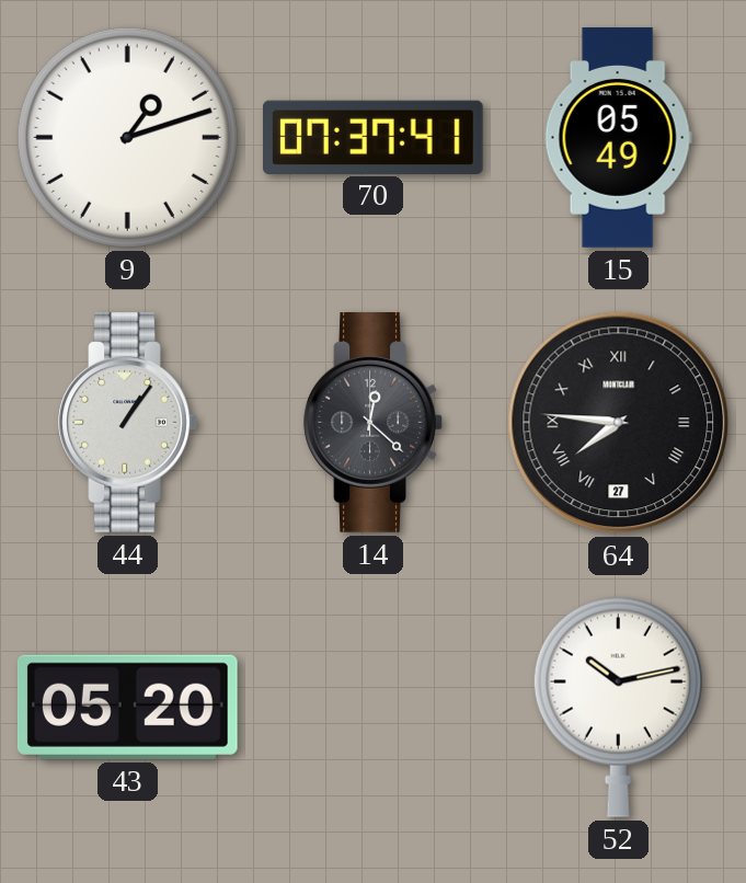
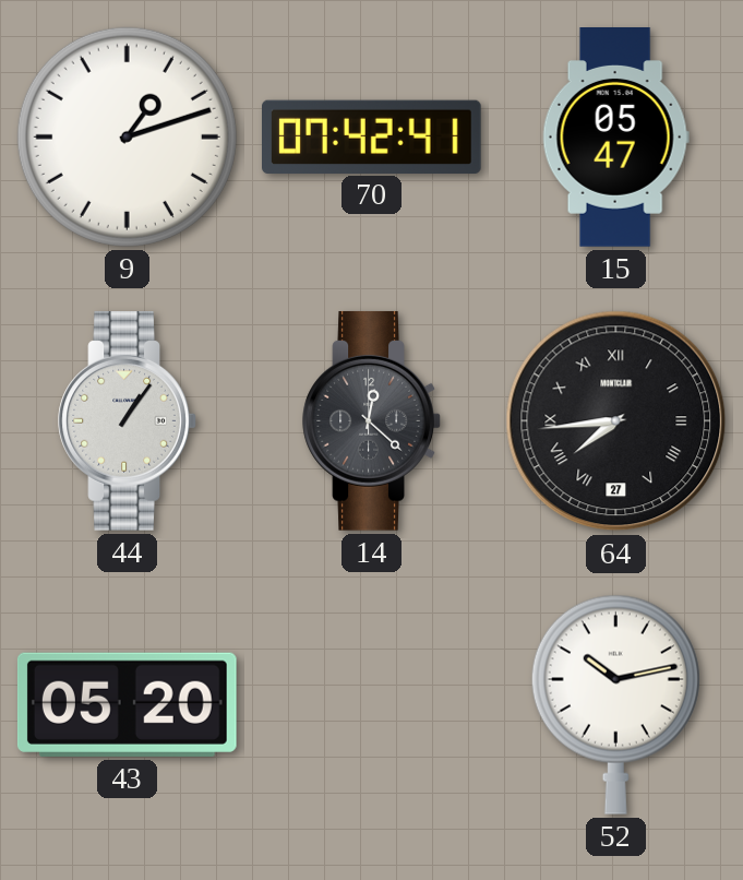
70: 07:37 -> 07:42
15: 05:49 -> 05:47
64: 7:46 -> 7:44
